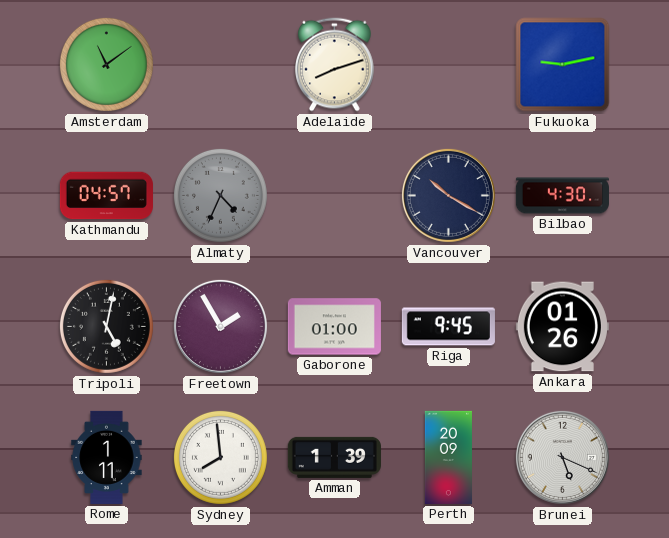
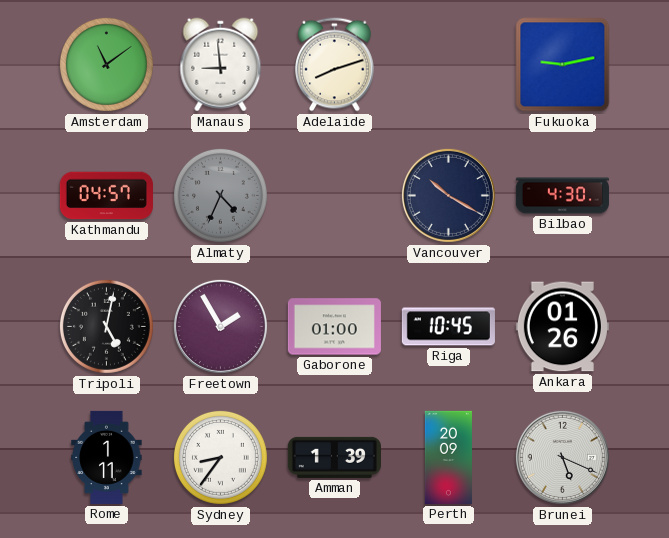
Manaus: none -> 8:59
Riga: 9:45 -> 10:45
Sydney: 7:59 -> 8:36
